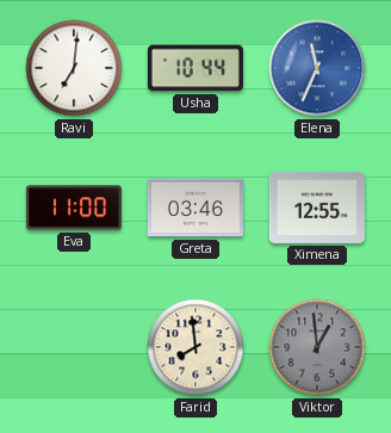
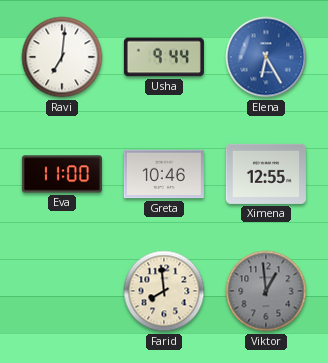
Usha: 10:44 -> 9:44
Elena: 11:34 -> 6:25
Greta: 03:46 -> 10:46
